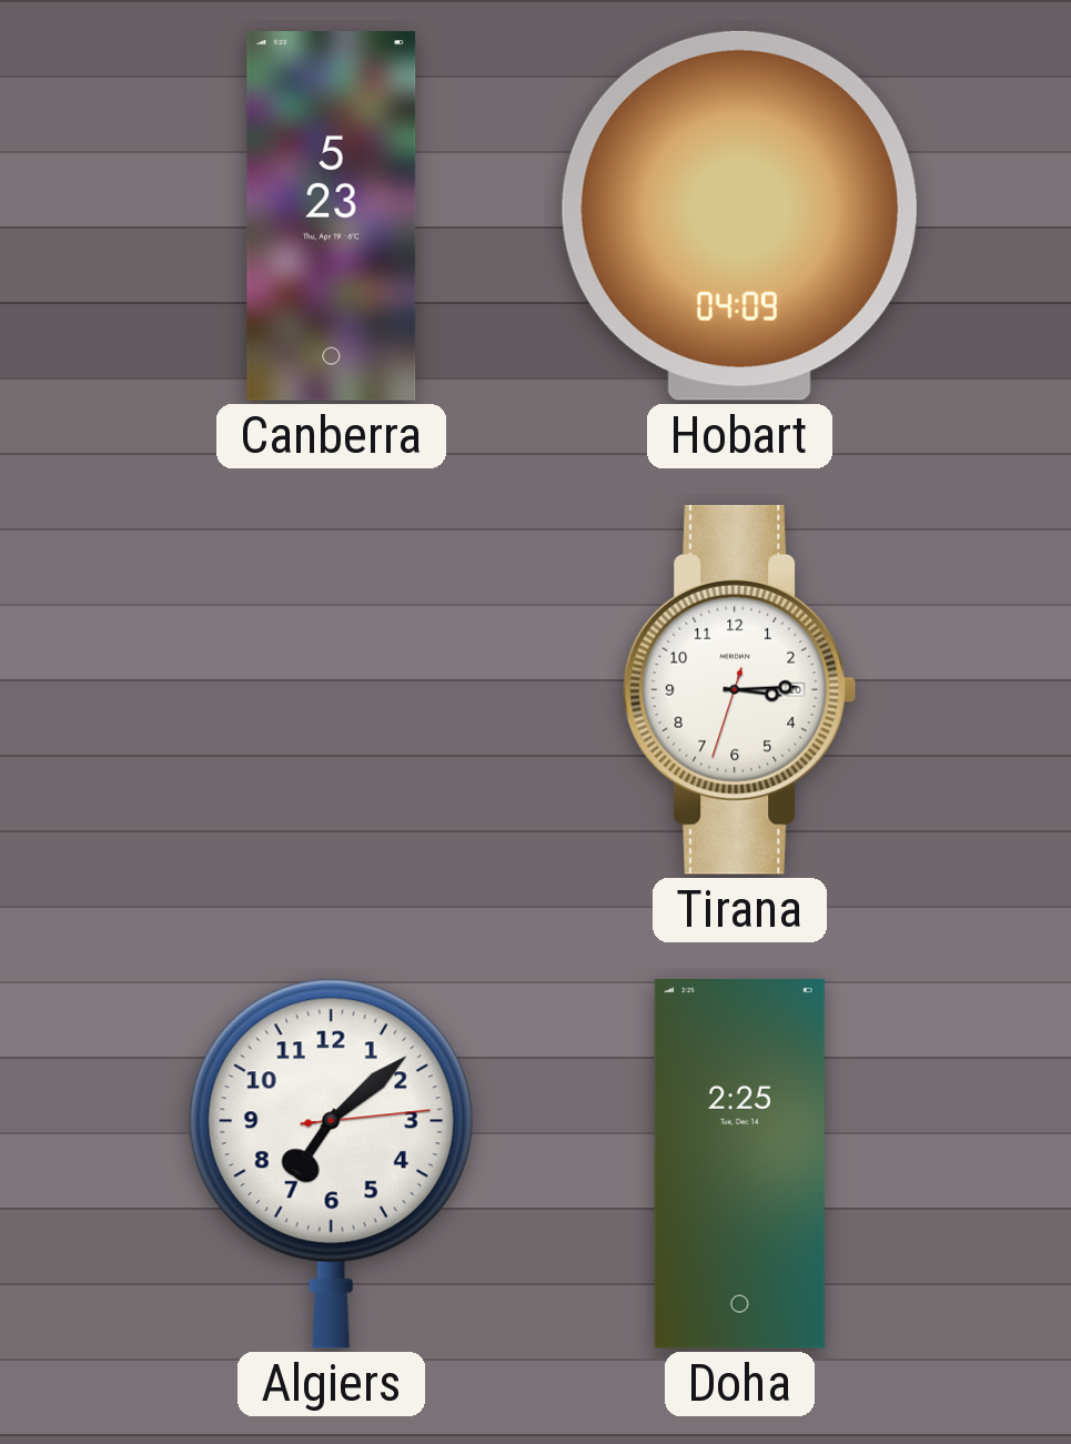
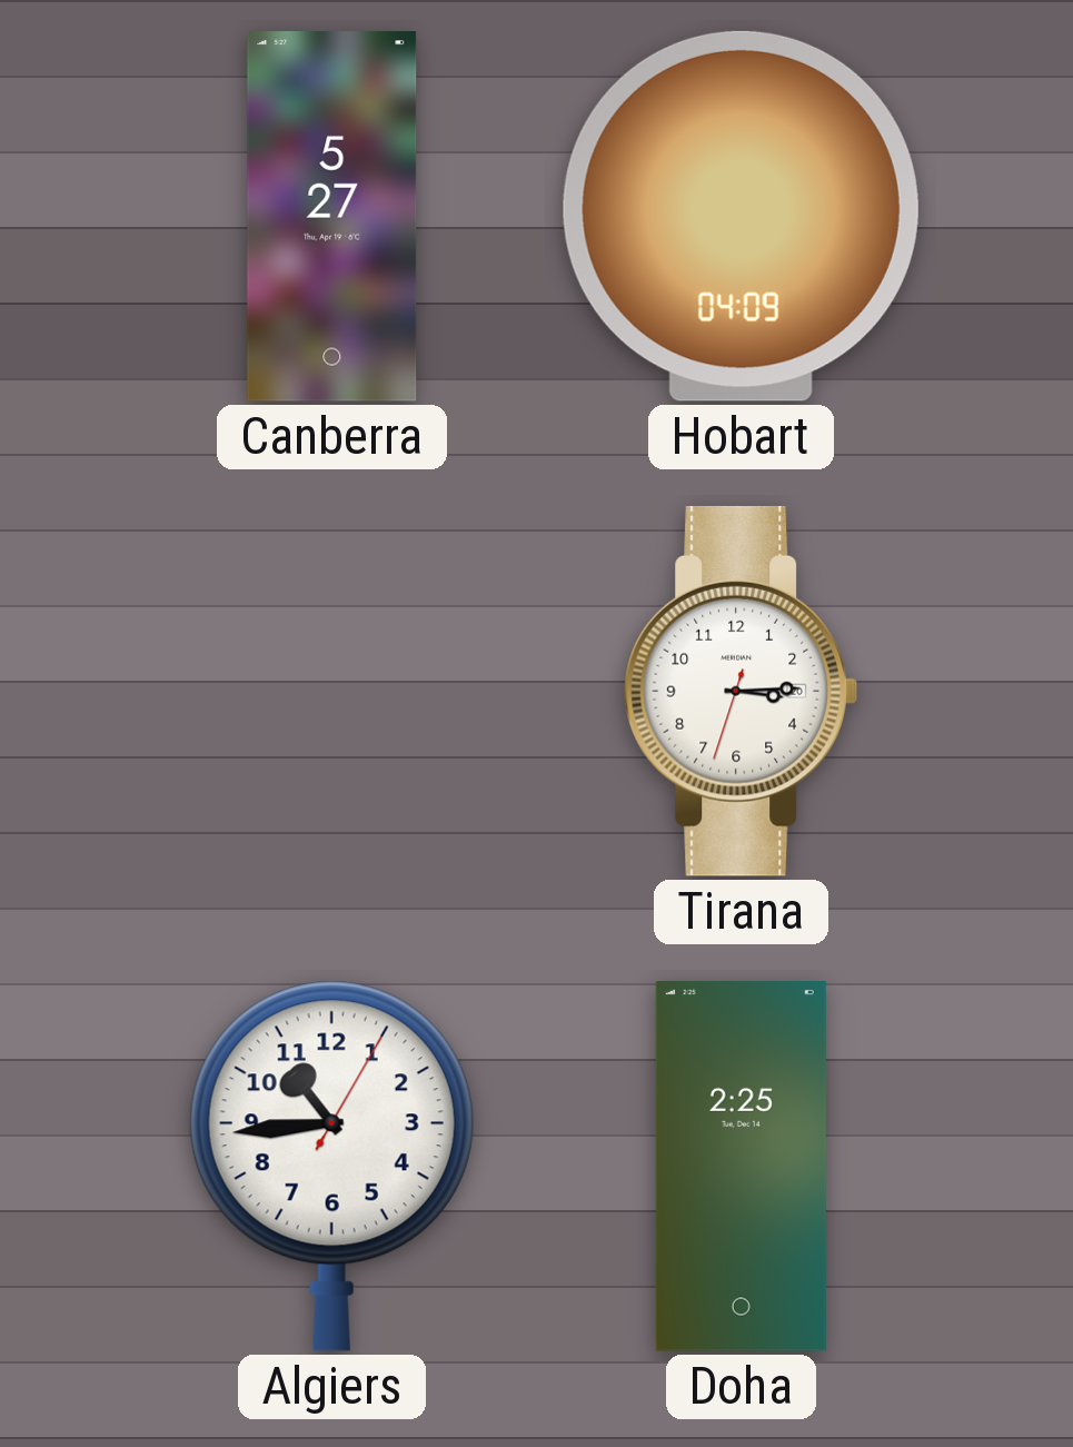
Canberra: 5:23 -> 5:27
Algiers: 7:08 -> 10:44
